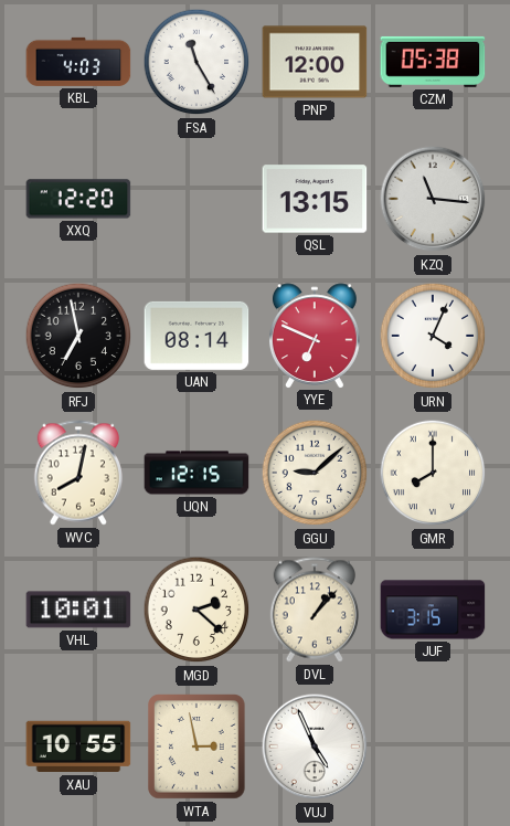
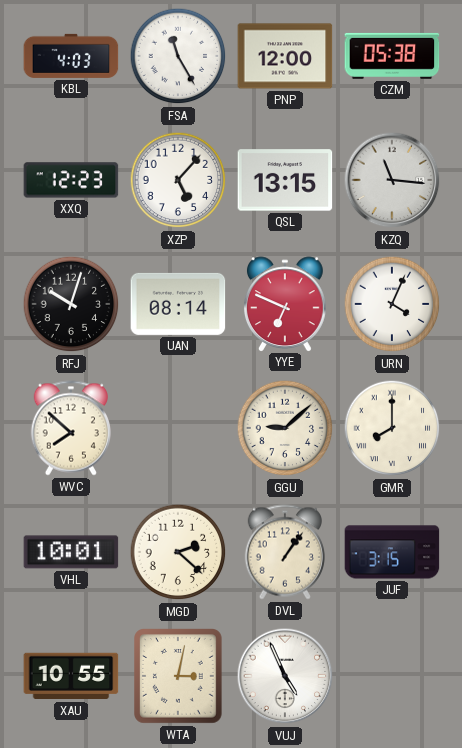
XXQ: 12:20 -> 12:23
XZP: none -> 5:07
RFJ: 6:58 -> 10:03
WVC: 8:02 -> 7:52
UQN: 12:15 -> none
DVL: 1:07 -> 1:06
WTA: 2:58 -> 3:02
